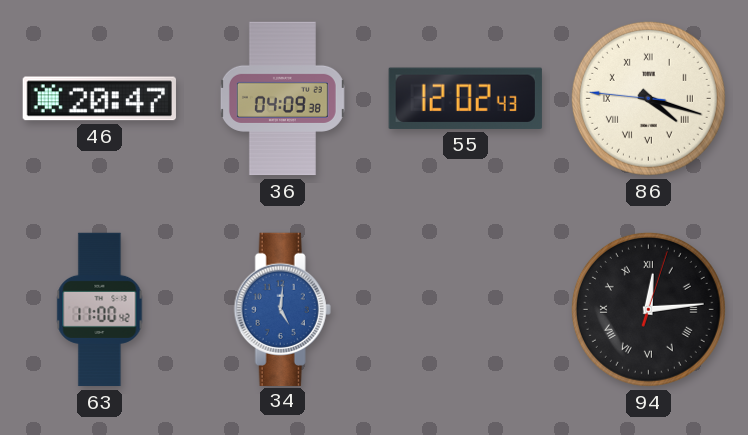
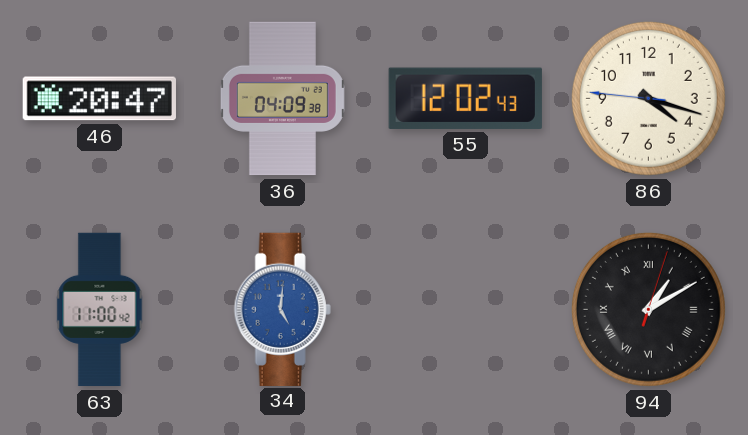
86 numerals: Roman -> Arabic
94: 12:14 -> 1:10
